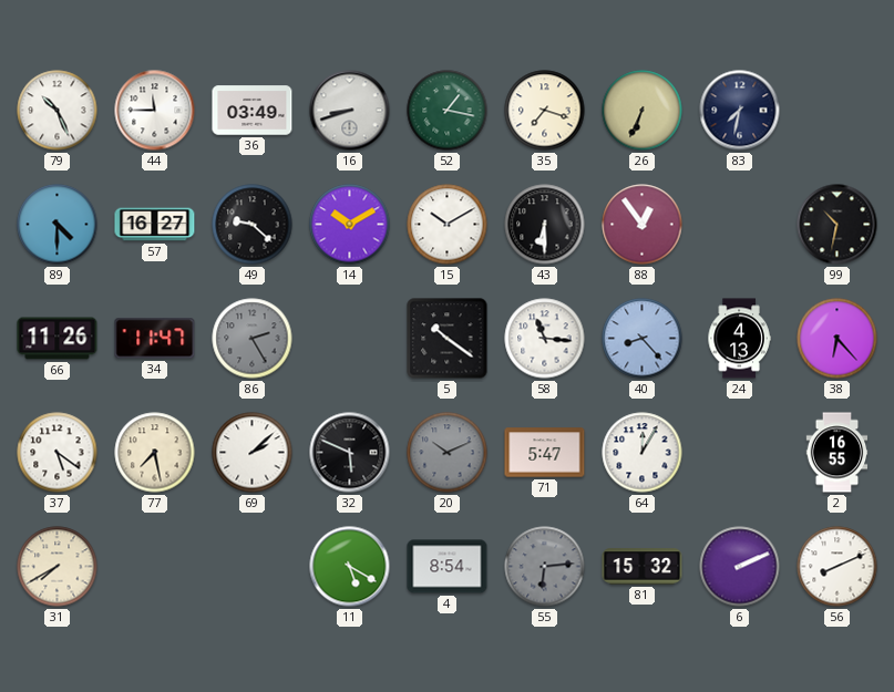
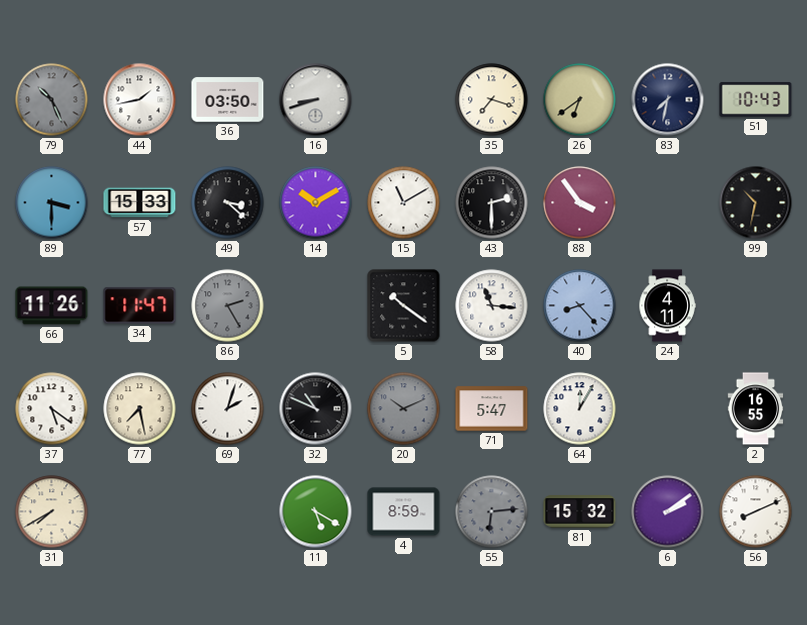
79 dial: white -> grey
44: 11:45 -> 1:43
36: 03:49 -> 03:50
52: 1:17 -> none
26: 6:34 -> 6:39
51: none -> 10:43
89: 4:30 -> 3:30
57: 16:27 -> 15:33
49: 9:22 -> 3:22
15: 10:10 -> 11:10
43: 6:30 -> 2:30
88: 12:54 -> 3:54
24: 4:13 -> 4:11
38: 6:23 -> none
69: 2:08 -> 2:03
32: 5:49 -> 10:49
4: 8:54 -> 8:59
6: 2:11 -> 2:09
